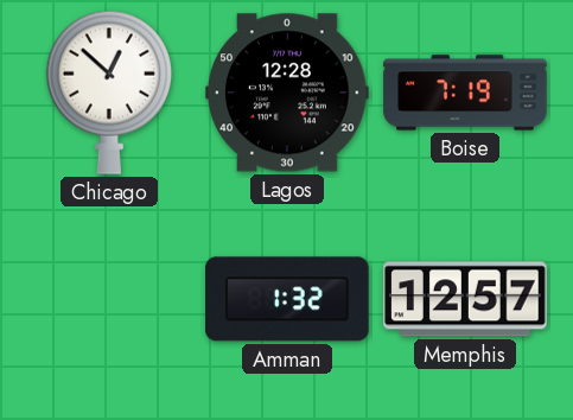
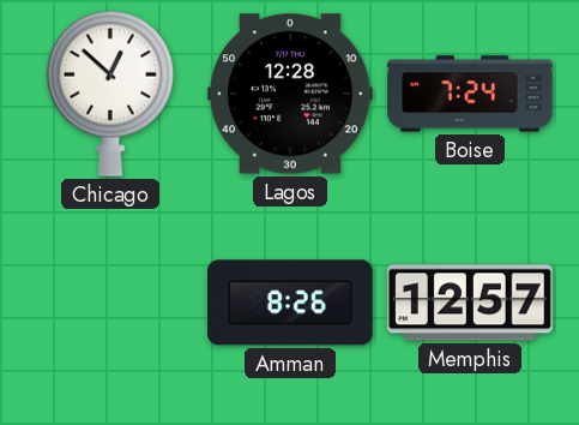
Boise: 7:19 -> 7:24
Amman: 1:32 -> 8:26
